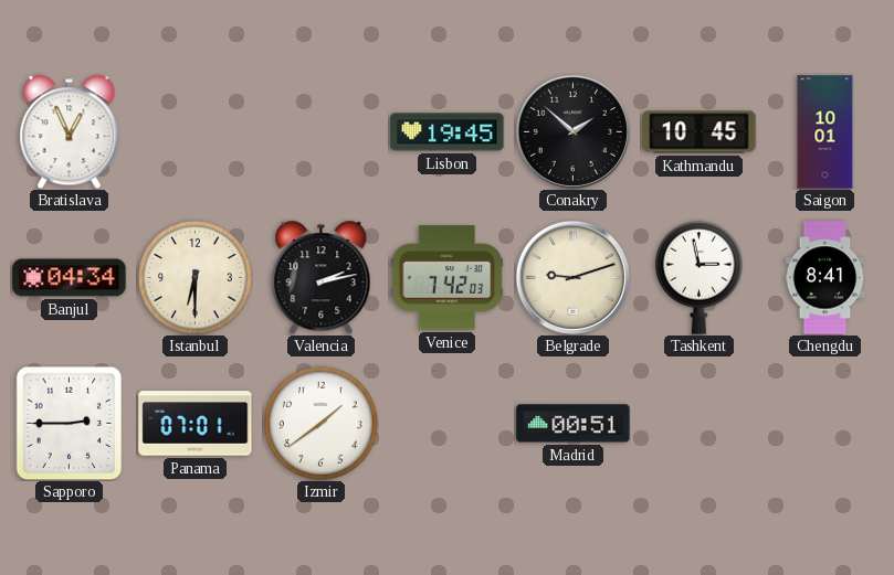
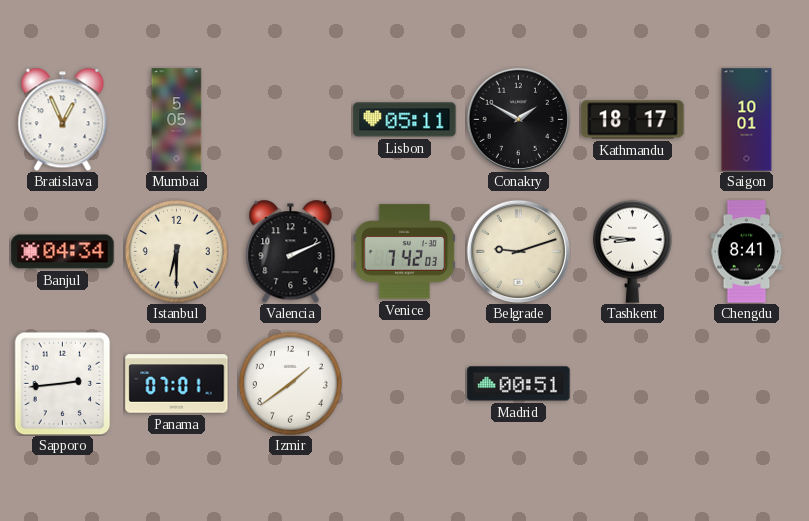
Mumbai: none -> 5:05
Lisbon: 19:45 -> 05:11
Conakry: 1:52 -> 1:50
Kathmandu: 10:45 -> 18:17
Valencia: 2:13 -> 2:11
Tashkent: 2:58 -> 8:46
Sapporo: 2:45 -> 2:44
